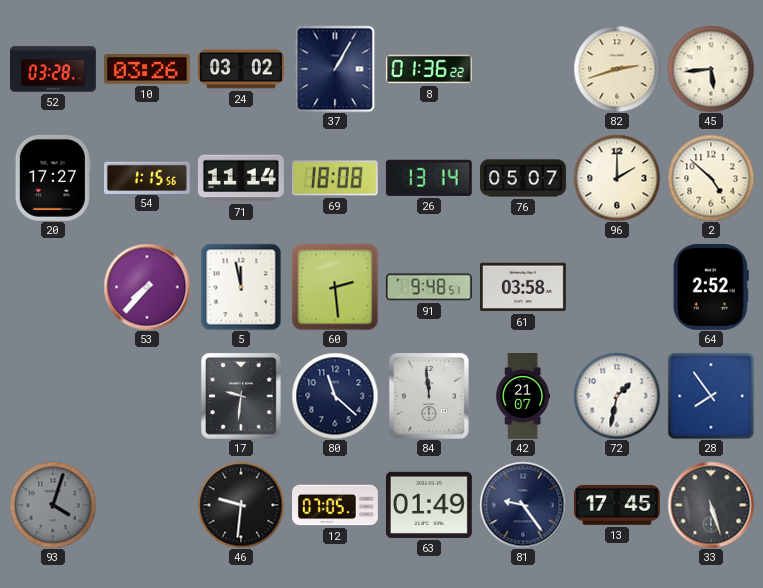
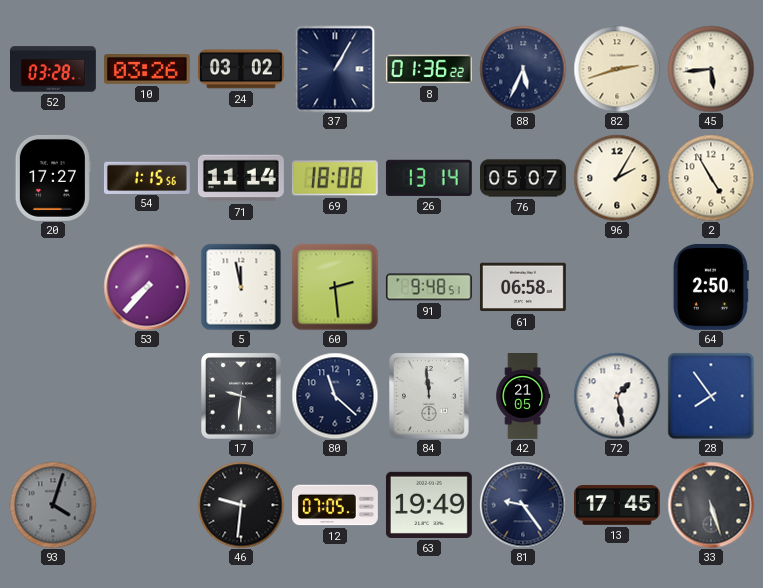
88: none -> 5:34
96: 2:00 -> 2:05
2: 4:52 -> 4:55
61: 03:58 -> 06:58
64: 2:52 -> 2:50
42: 21:07 -> 21:05
72: 1:32 -> 1:28
63: 01:49 -> 19:49
